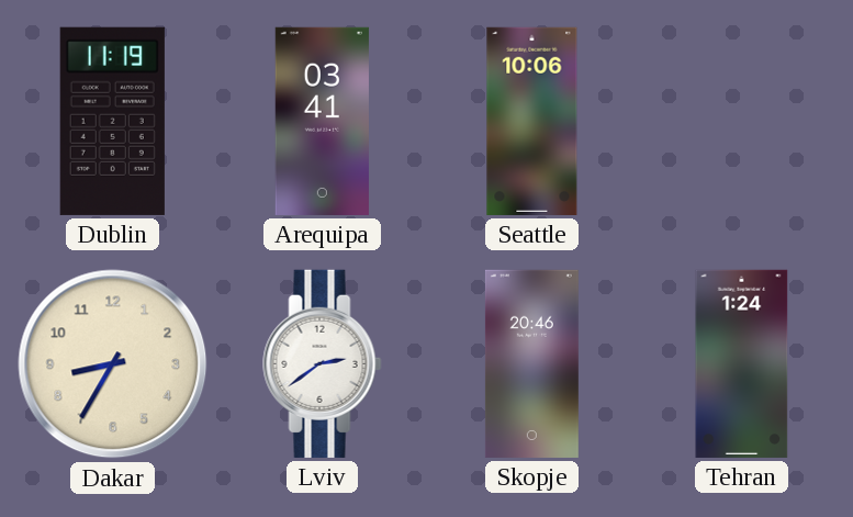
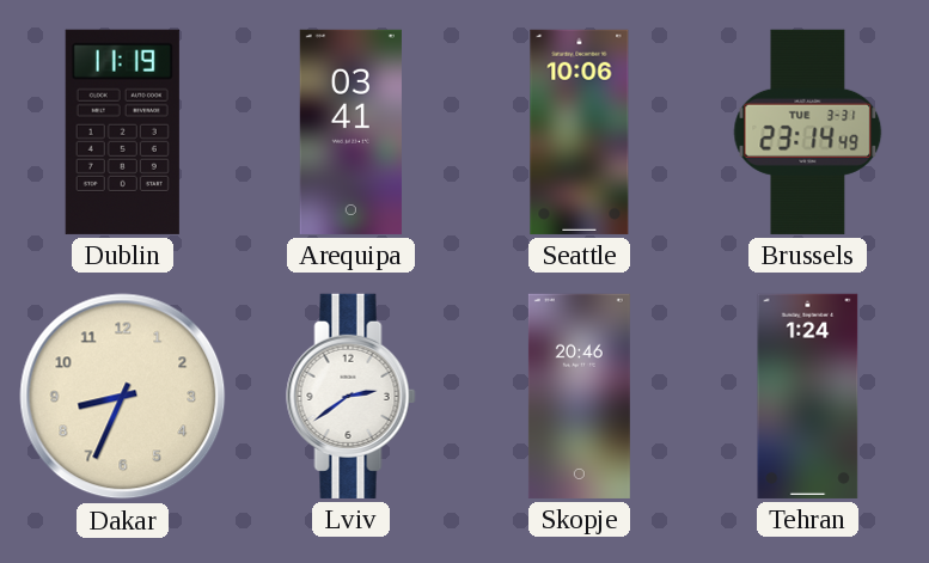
Brussels: none -> 23:14
Dakar: 8:35 -> 8:34
